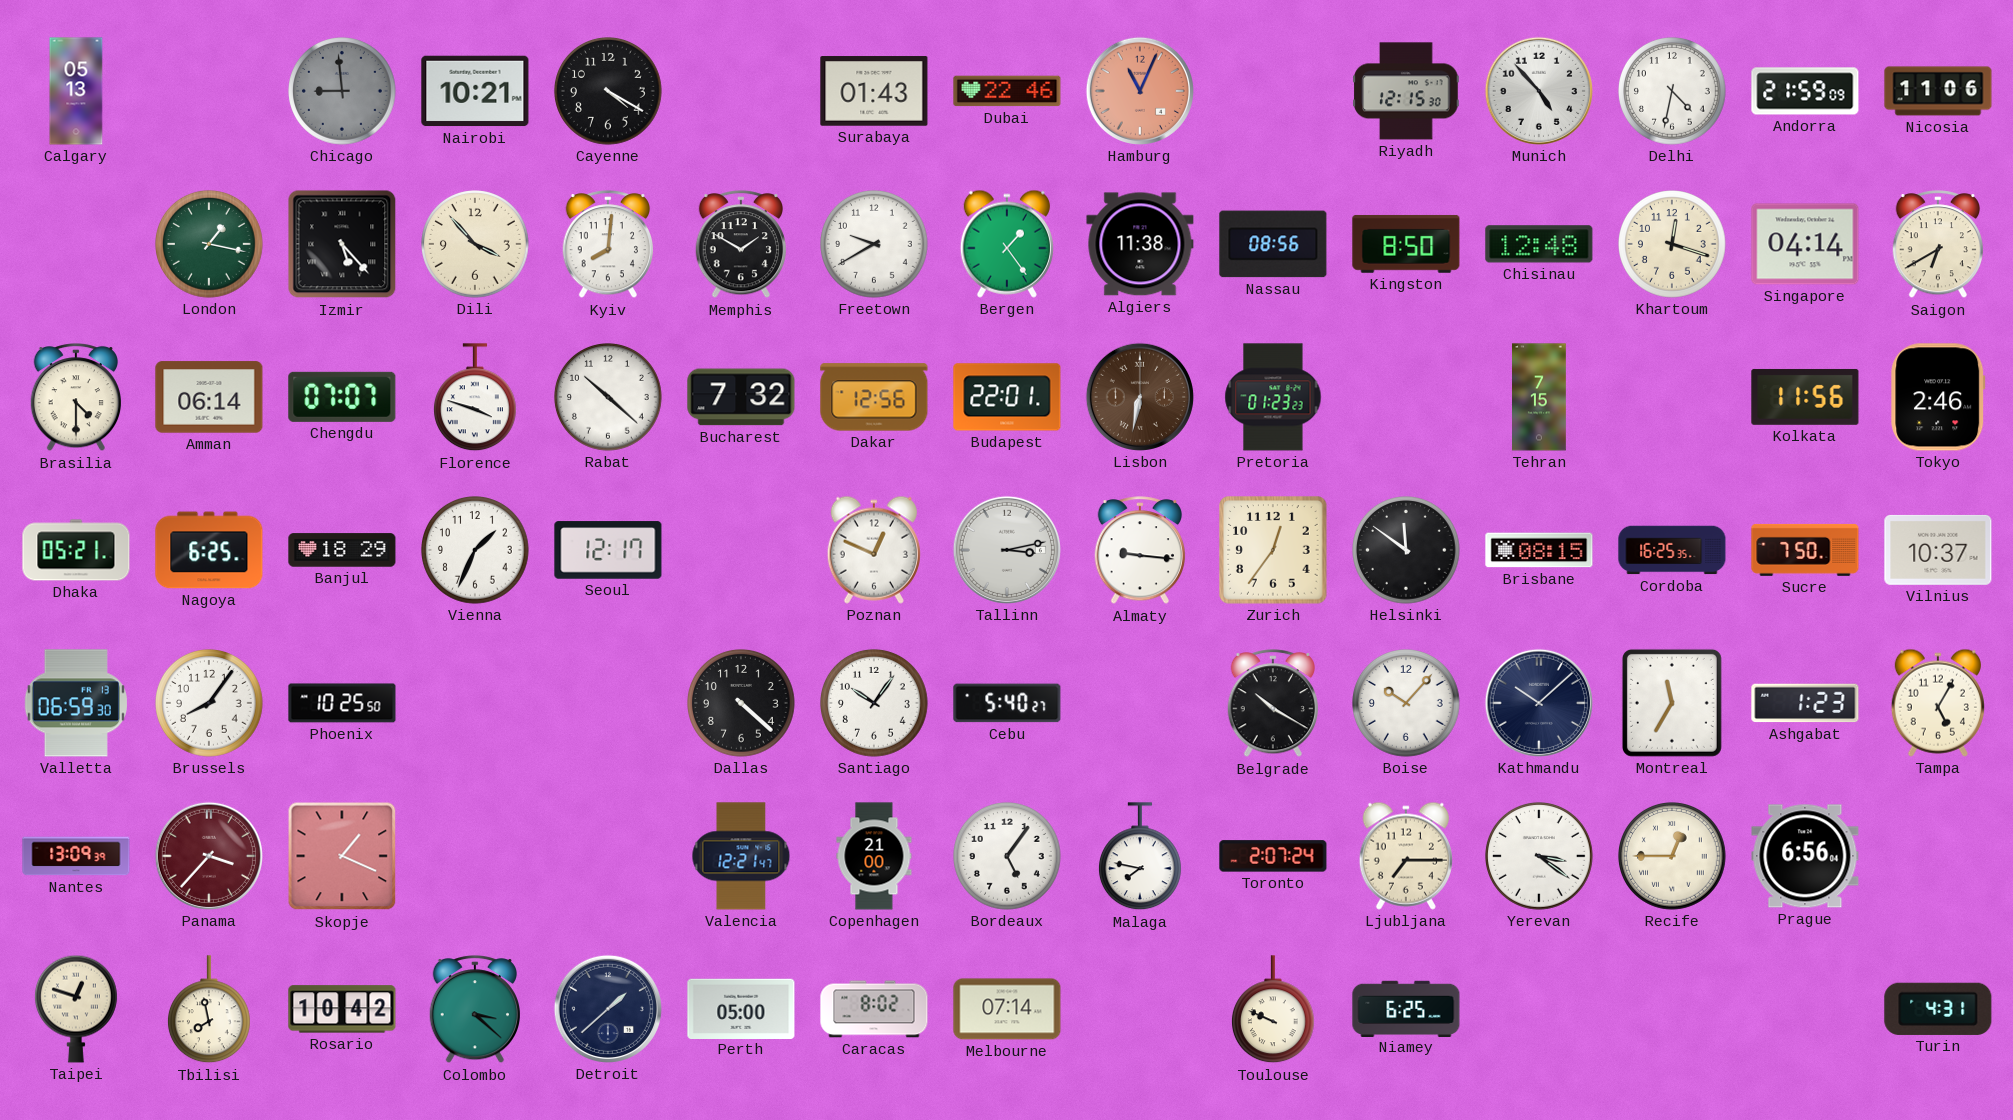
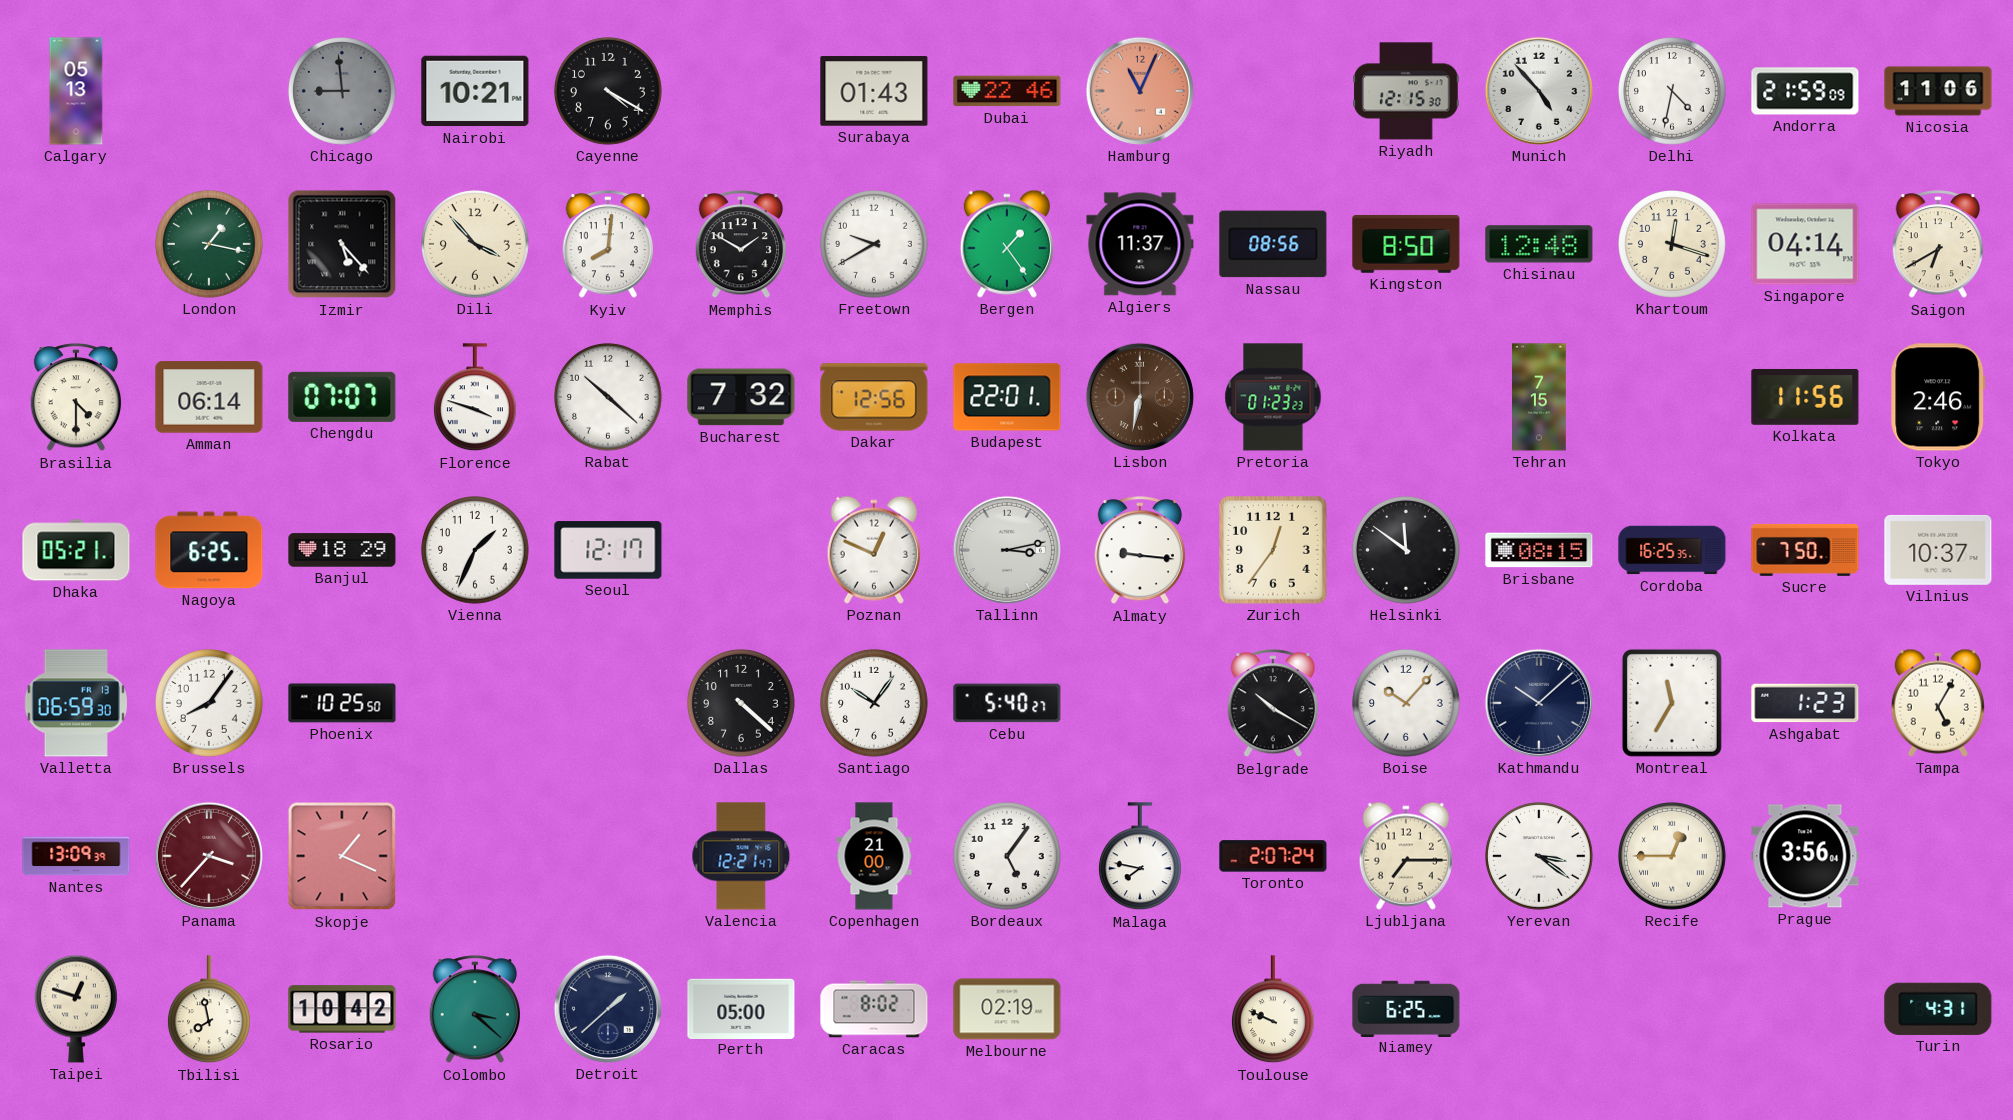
Algiers: 11:38 -> 11:37
Prague: 6:56 -> 3:56
Melbourne: 07:14 -> 02:19
